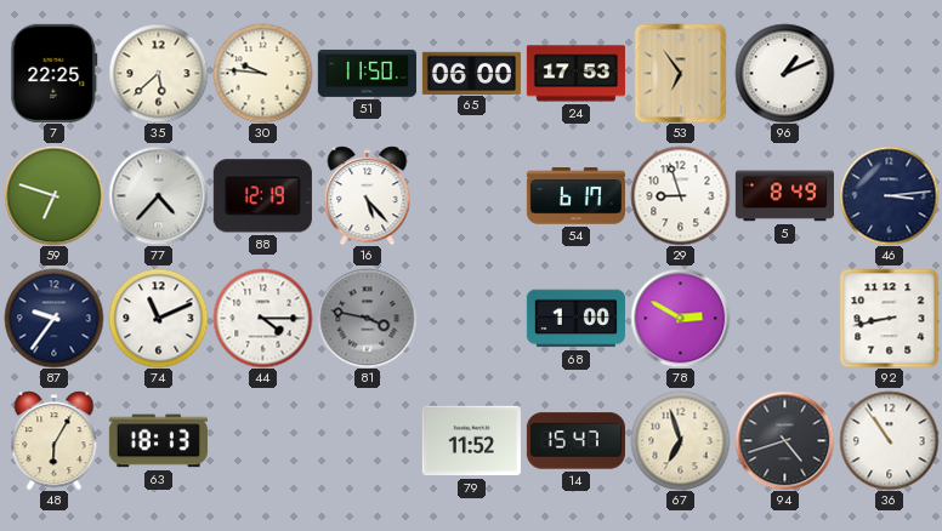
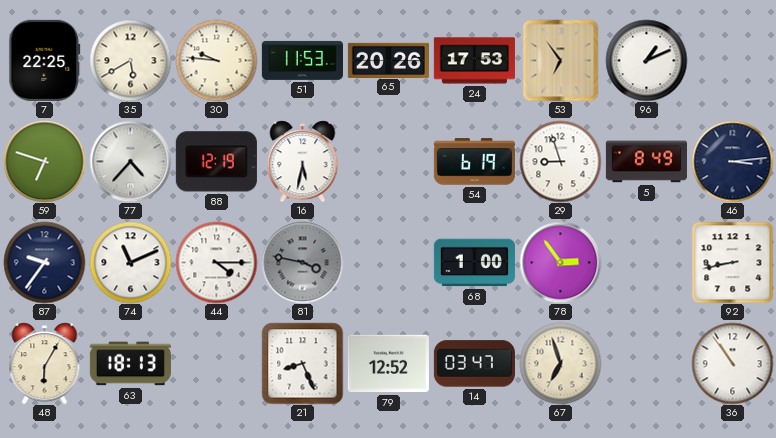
35: 5:38 -> 5:40
51: 11:50 -> 11:53
65: 06:00 -> 20:26
16: 5:23 -> 5:32
54: 6:17 -> 6:19
78: 2:50 -> 2:54
21: none -> 8:26
79: 11:52 -> 12:52
14: 15:47 -> 03:47
94: 4:42 -> none
